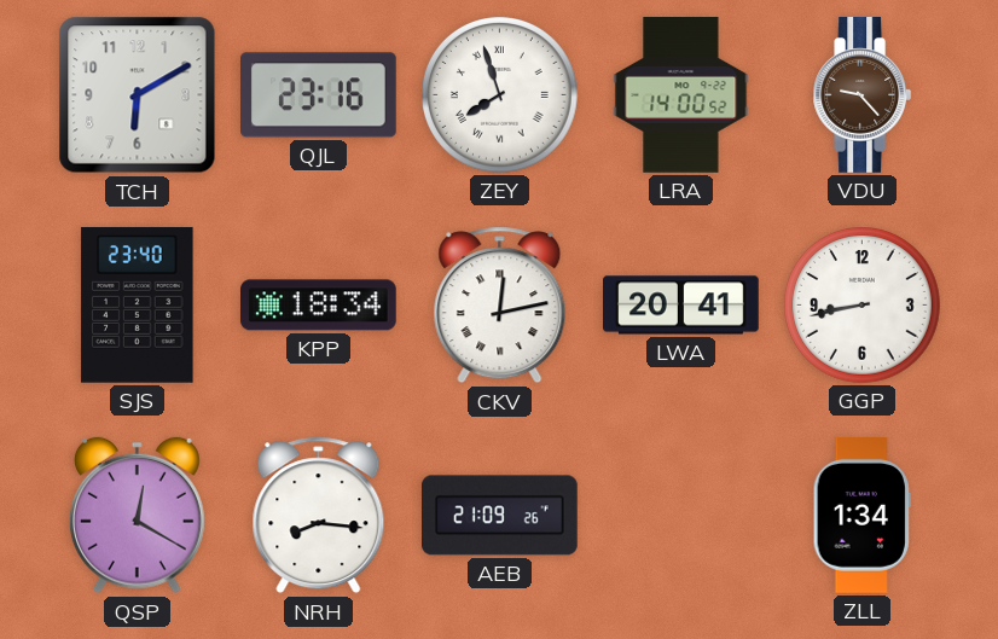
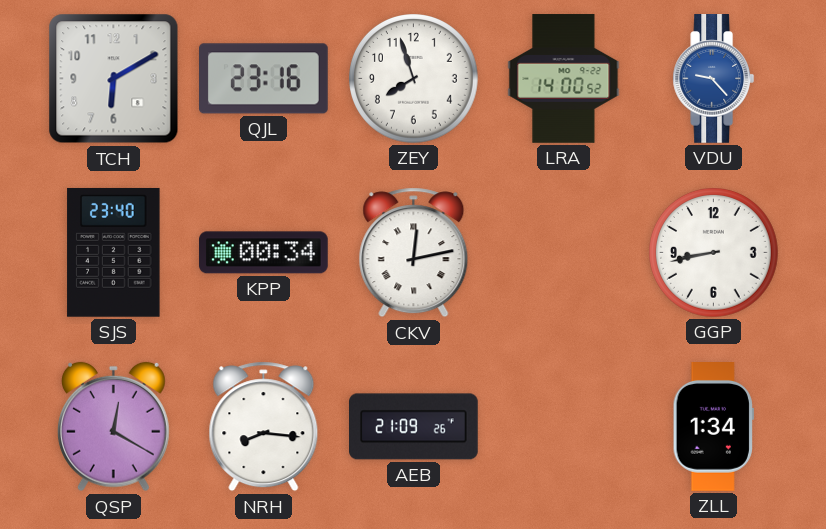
ZEY numerals: Roman -> Arabic
VDU dial: brown -> blue
KPP: 18:34 -> 00:34
LWA: 20:41 -> none
